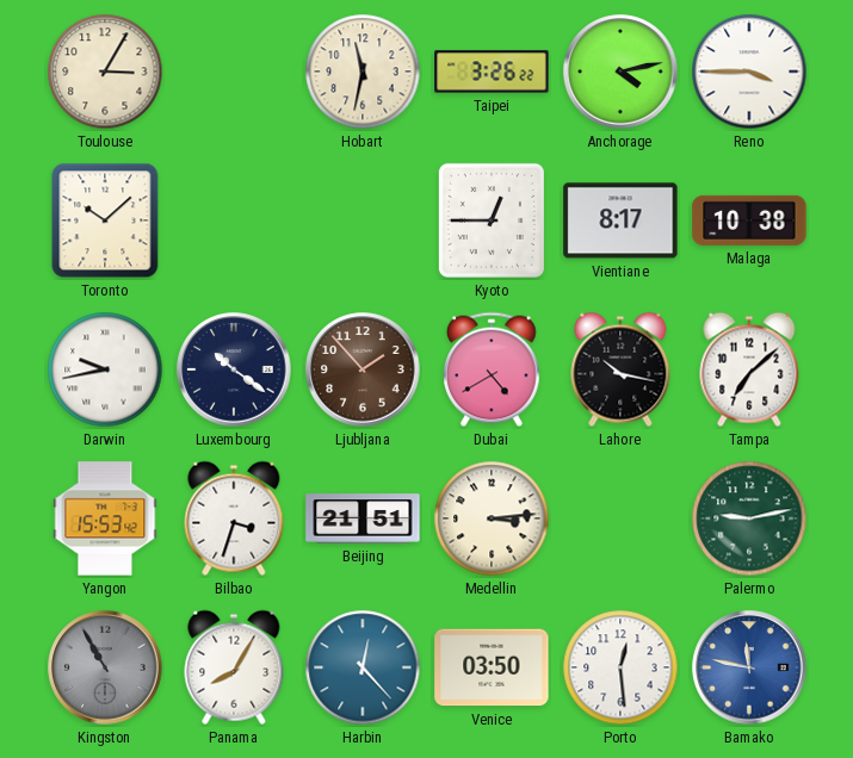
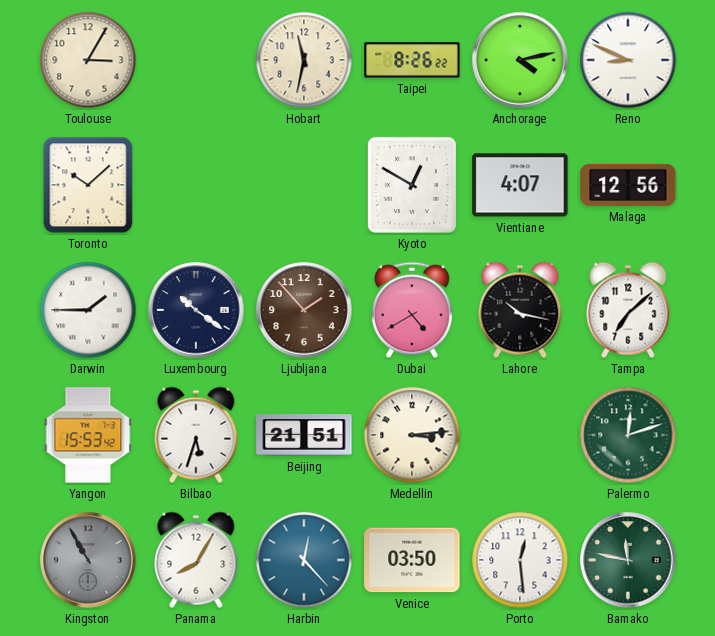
Taipei: 3:26 -> 8:26
Reno: 3:45 -> 8:49
Kyoto: 12:45 -> 12:50
Vientiane: 8:17 -> 4:07
Malaga: 10:38 -> 12:56
Darwin: 9:43 -> 1:45
Bilbao: 3:33 -> 5:33
Palermo: 9:13 -> 12:12
Bamako dial: blue -> green
